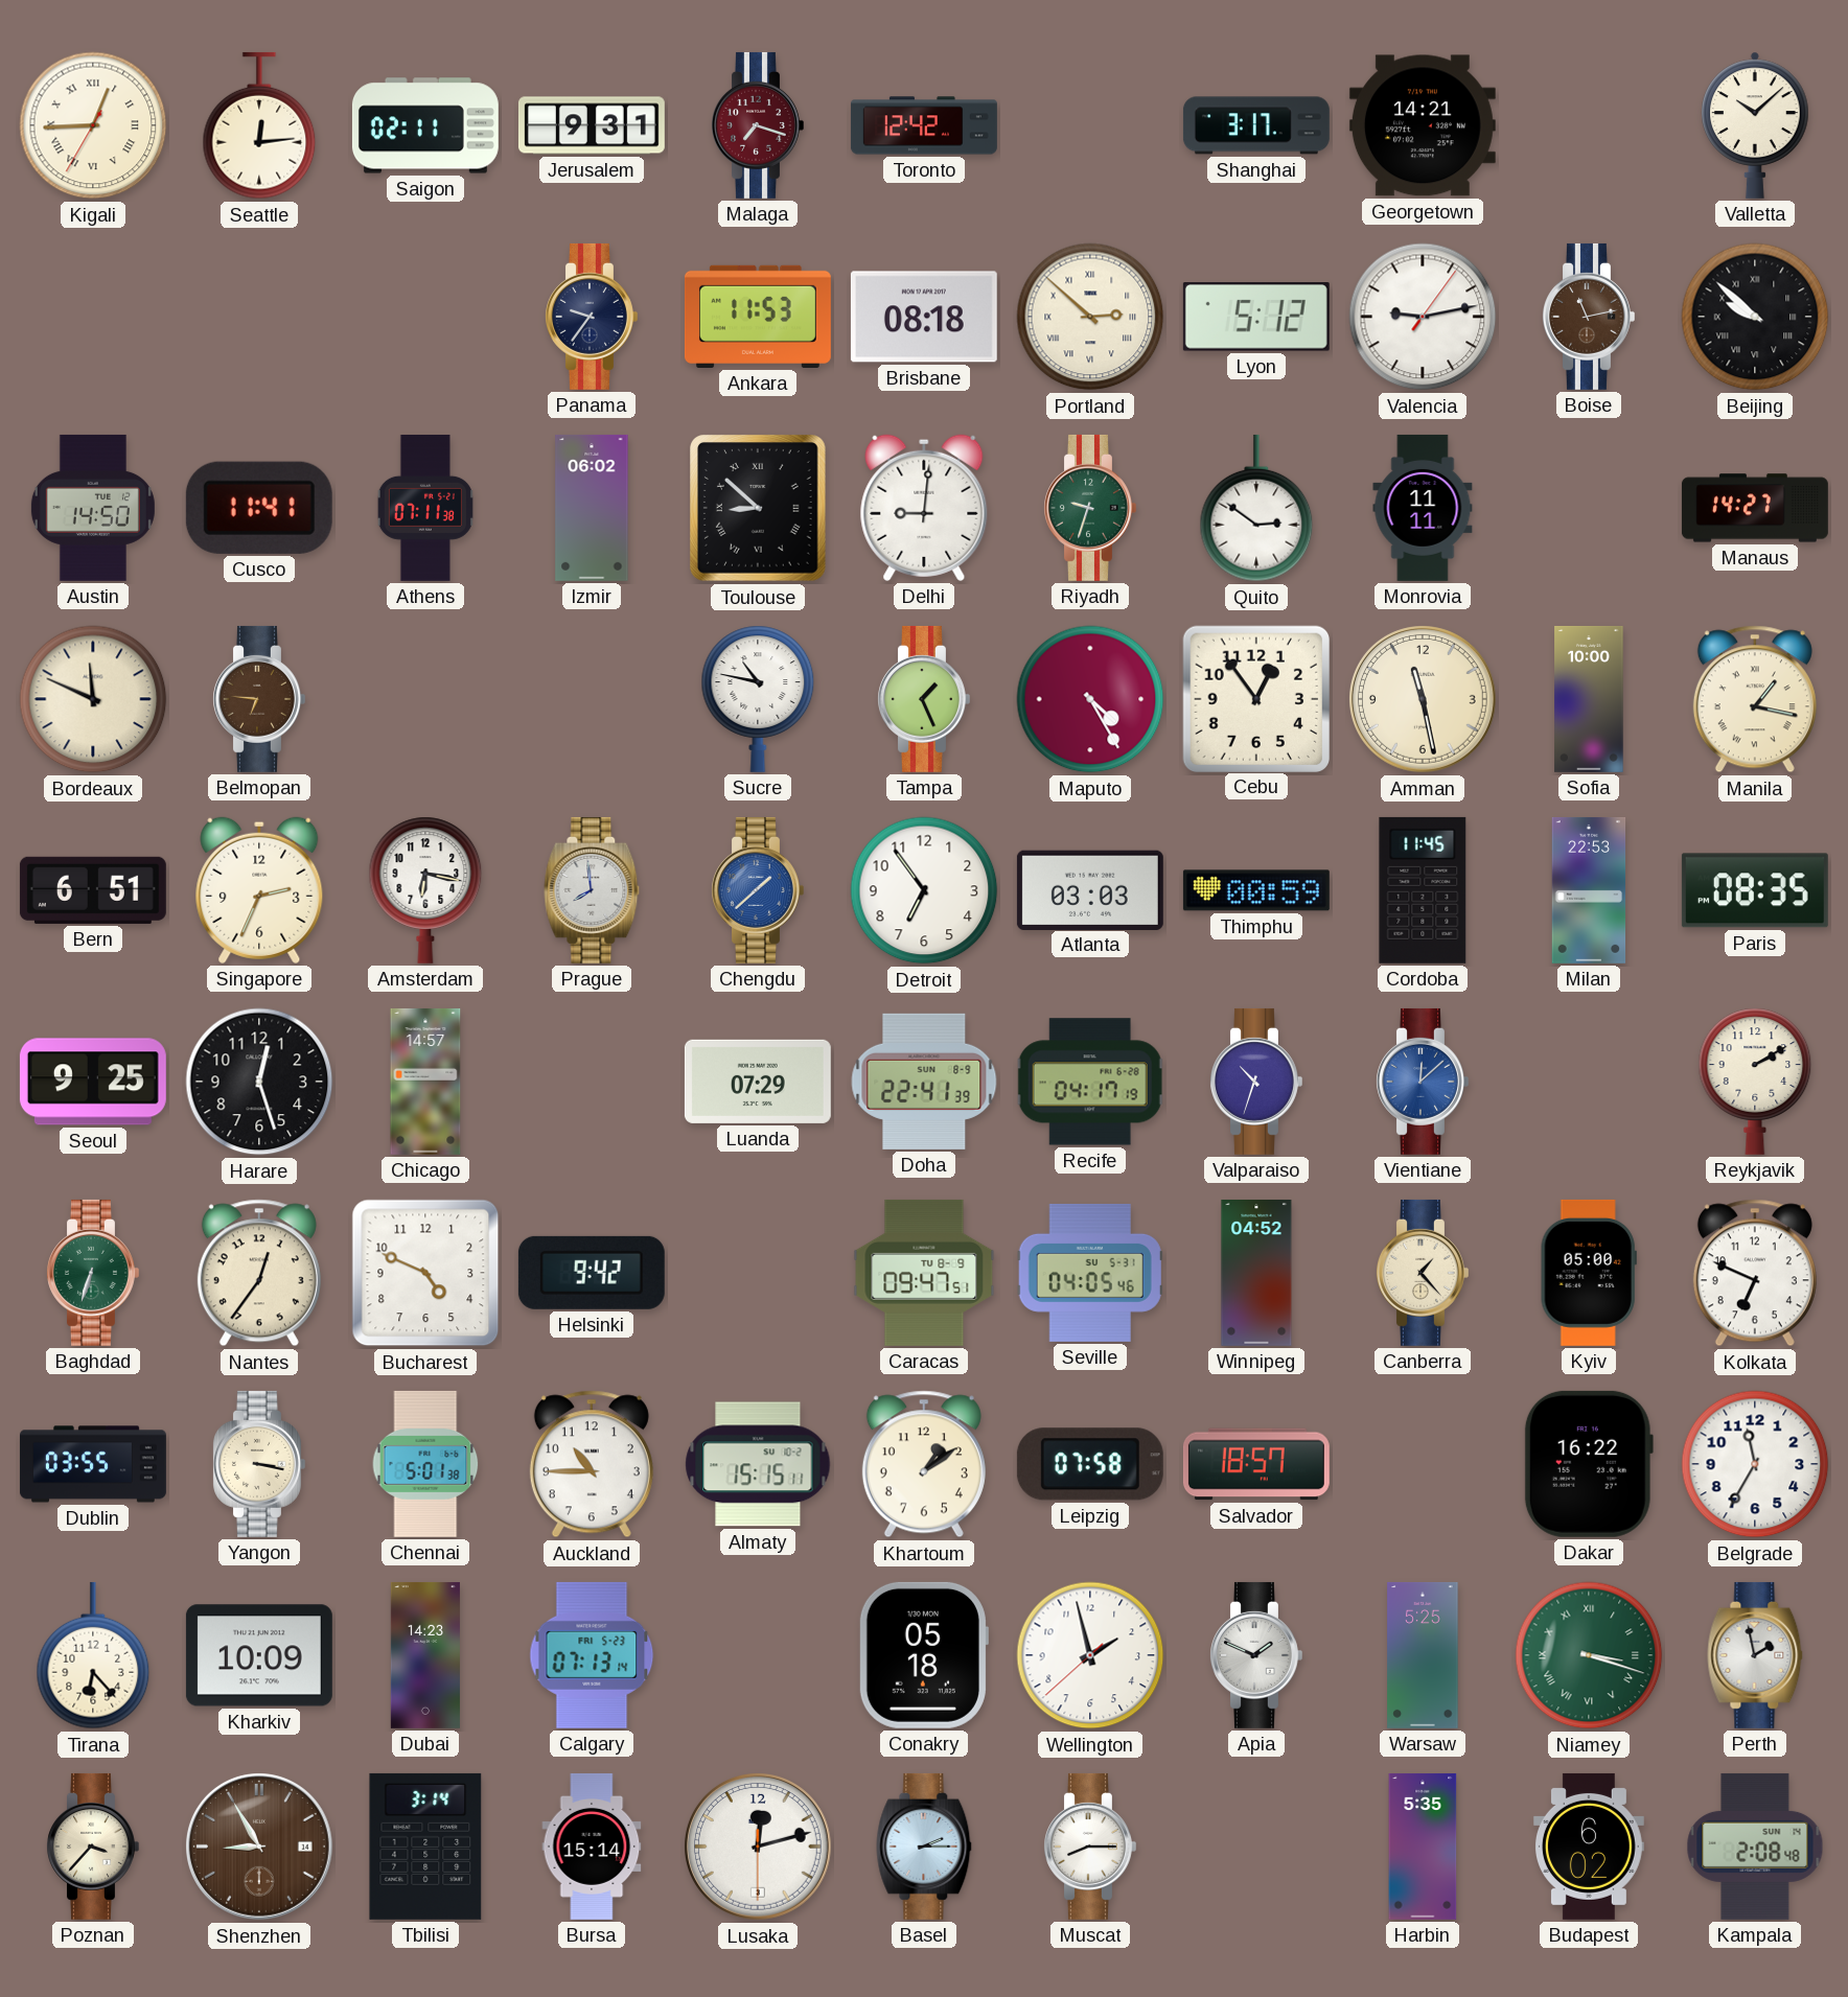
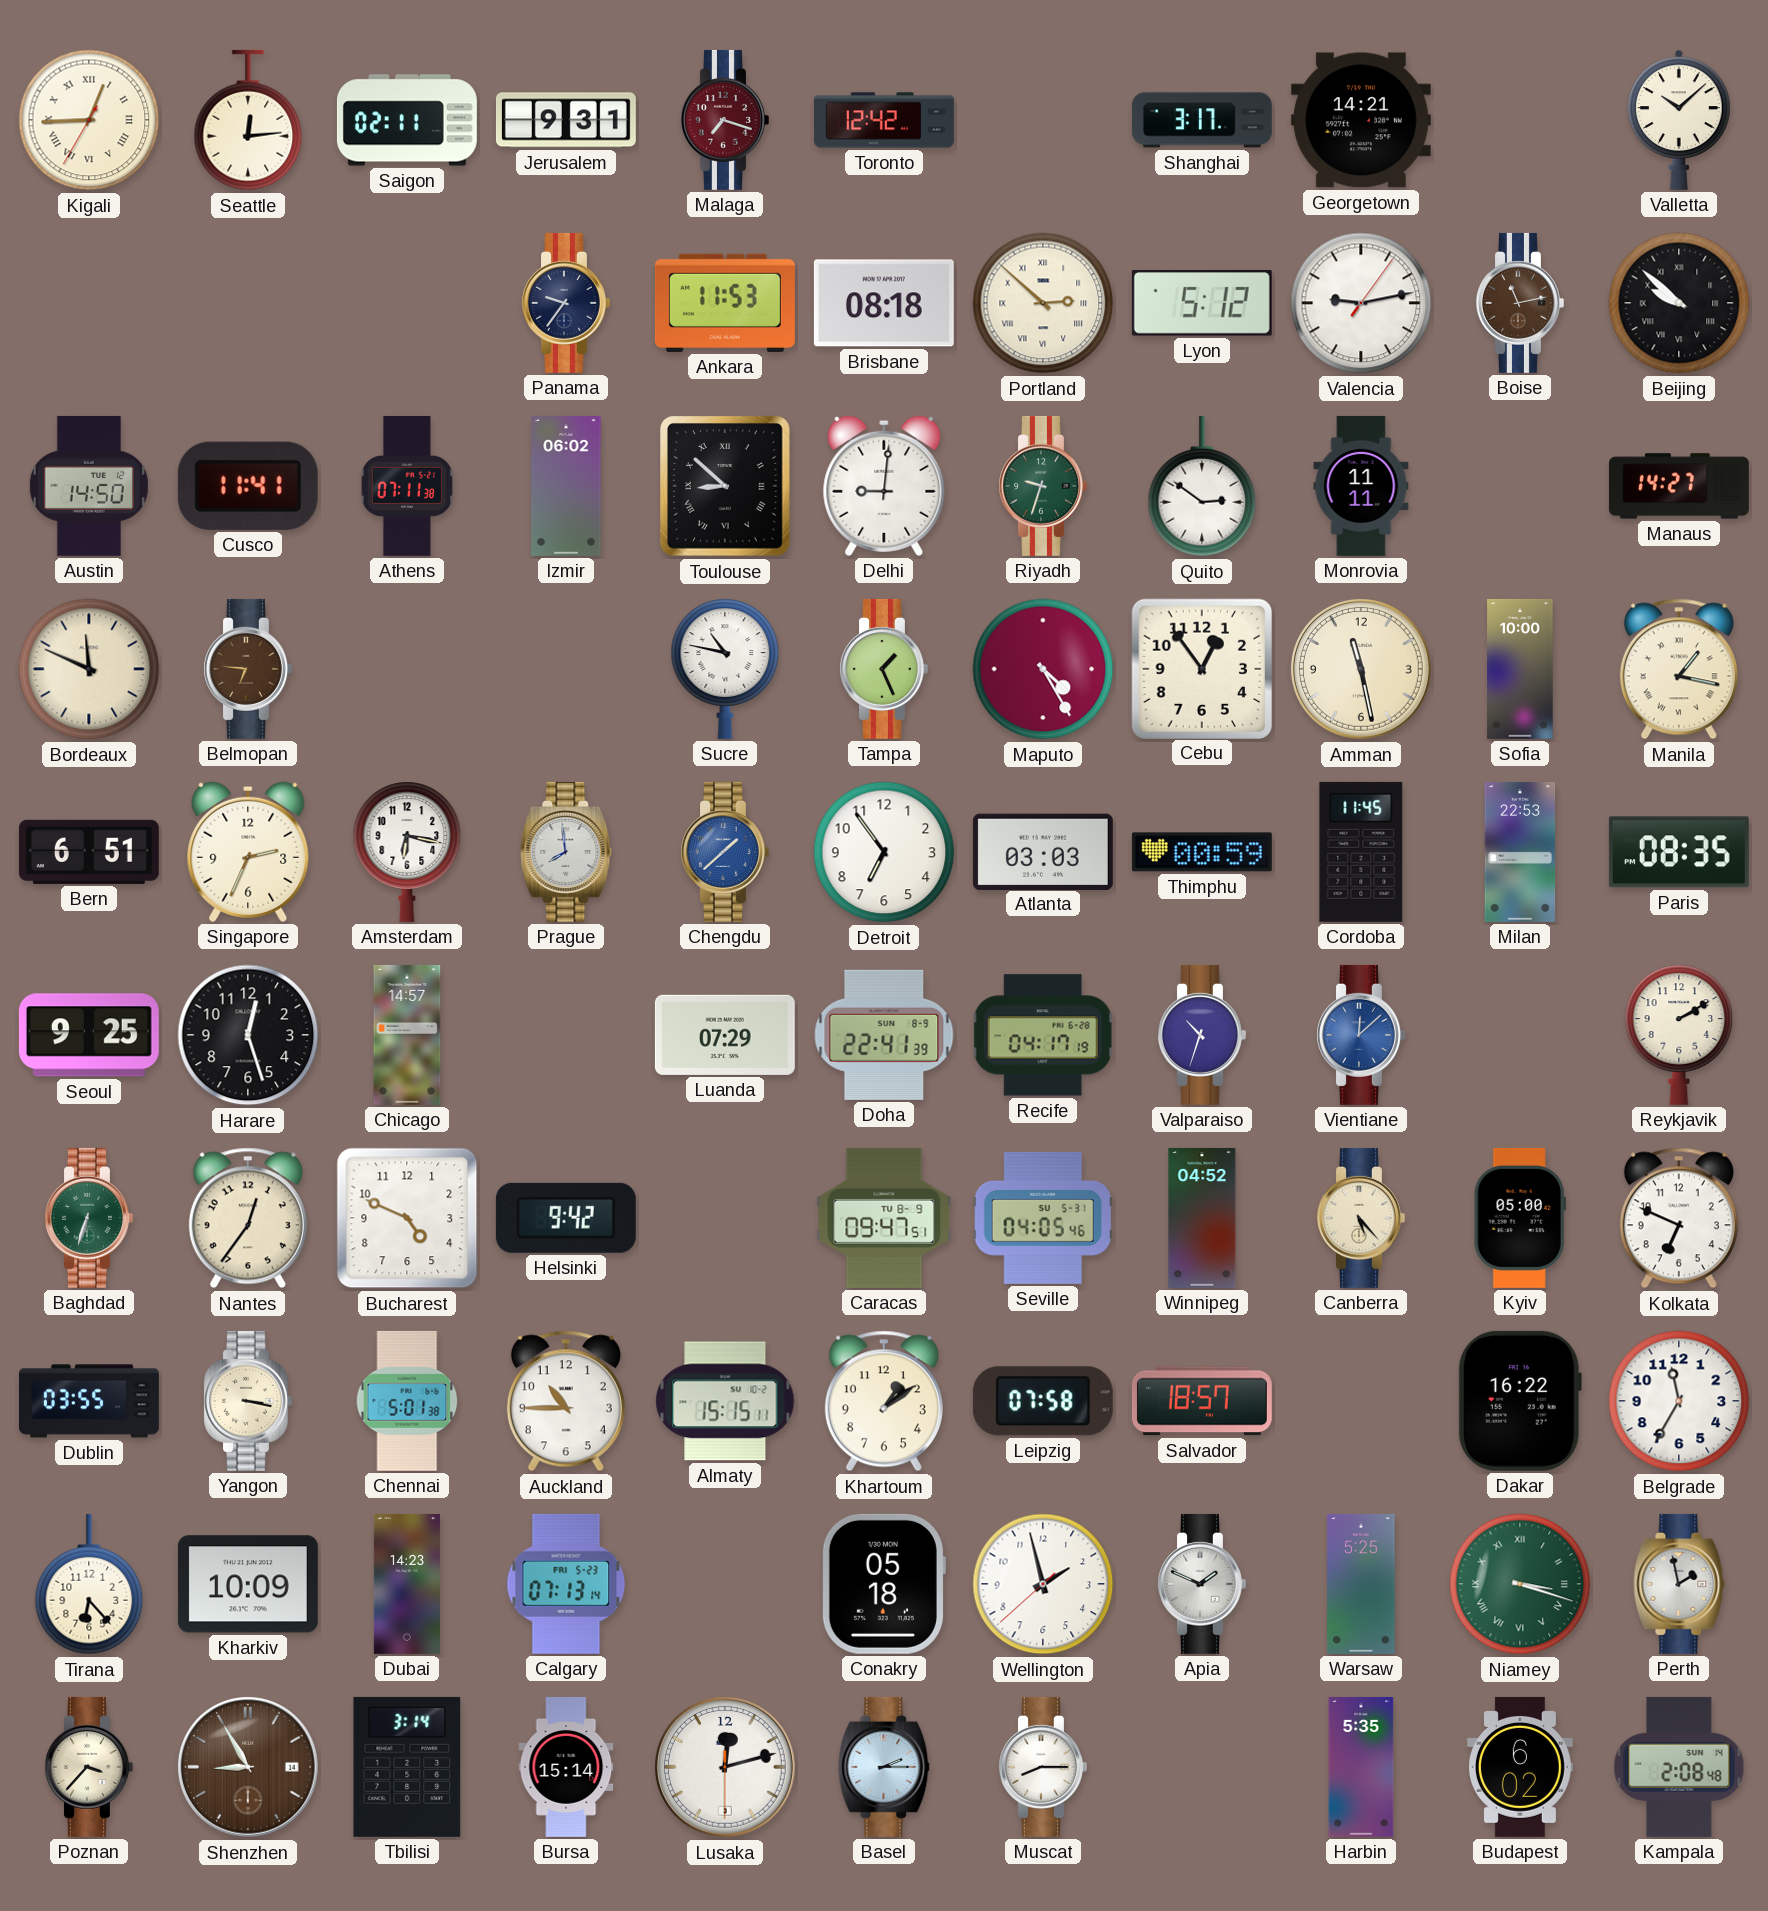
Canberra: 1:23 -> 5:23
